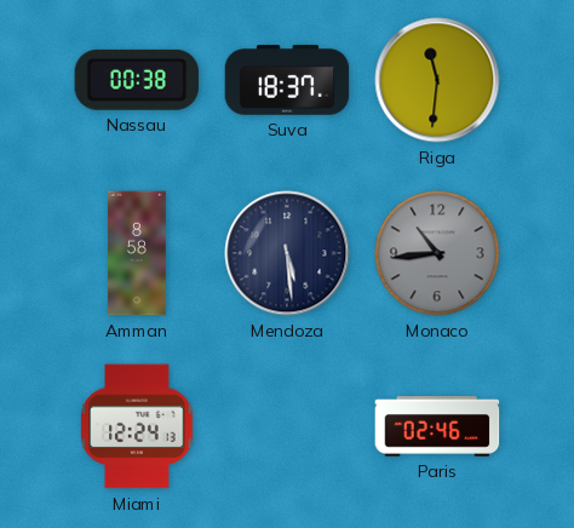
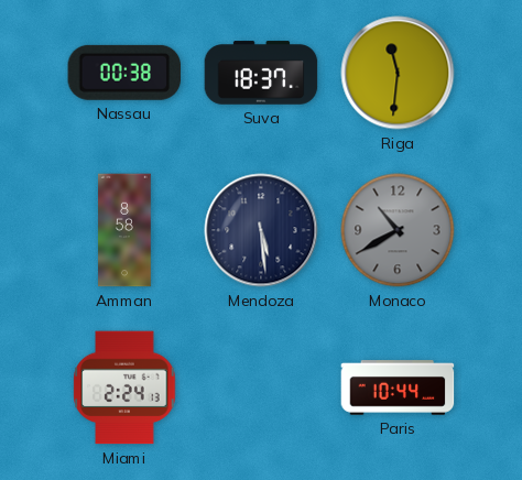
Monaco: 10:44 -> 10:40
Miami: 12:24 -> 2:24
Paris: 02:46 -> 10:44
